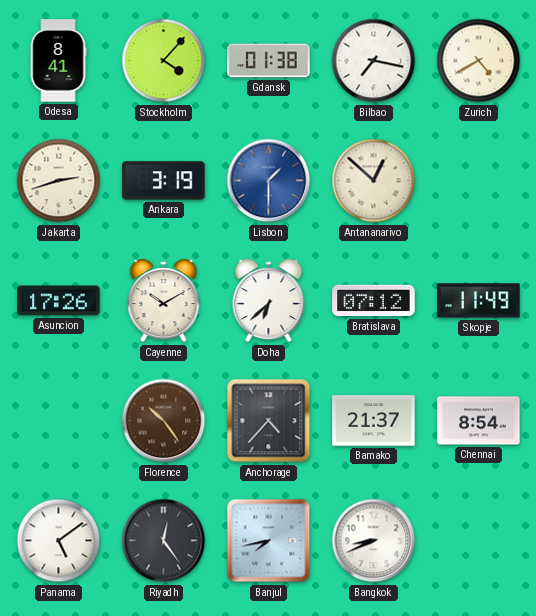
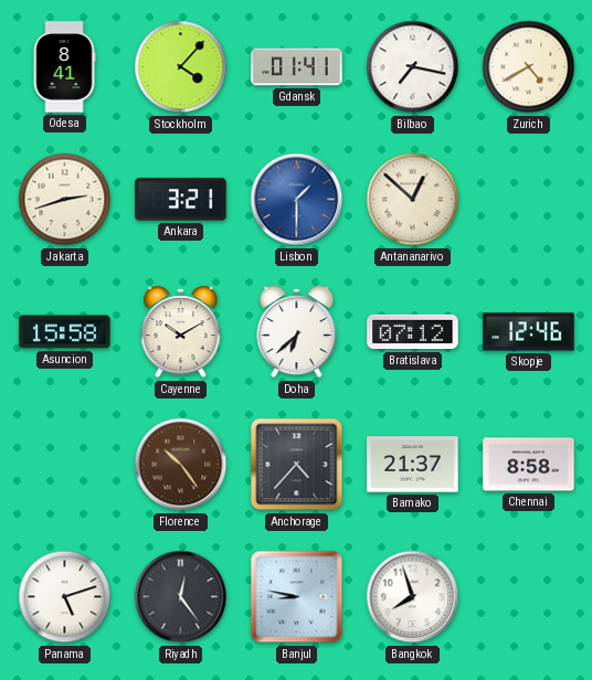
Gdansk: 01:38 -> 01:41
Ankara: 3:19 -> 3:21
Asuncion: 17:26 -> 15:58
Skopje: 11:49 -> 12:46
Chennai: 8:54 -> 8:58
Panama: 5:09 -> 5:12
Banjul: 7:43 -> 8:47
Bangkok: 8:41 -> 7:57
